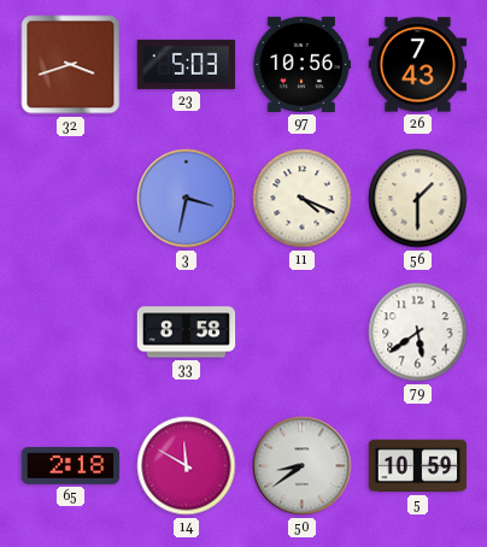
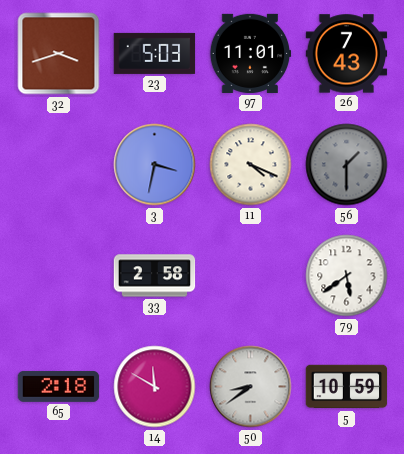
97: 10:56 -> 11:01
56 dial: cream -> grey
33: 8:58 -> 2:58
